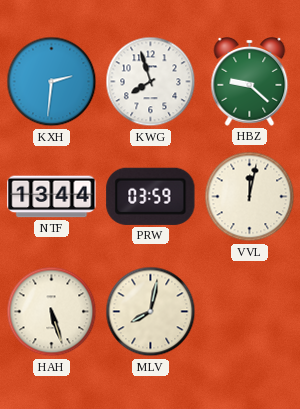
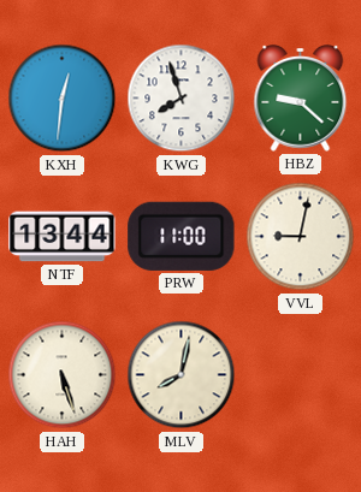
KXH: 2:31 -> 12:31
PRW: 03:59 -> 11:00
VVL: 12:02 -> 9:02
